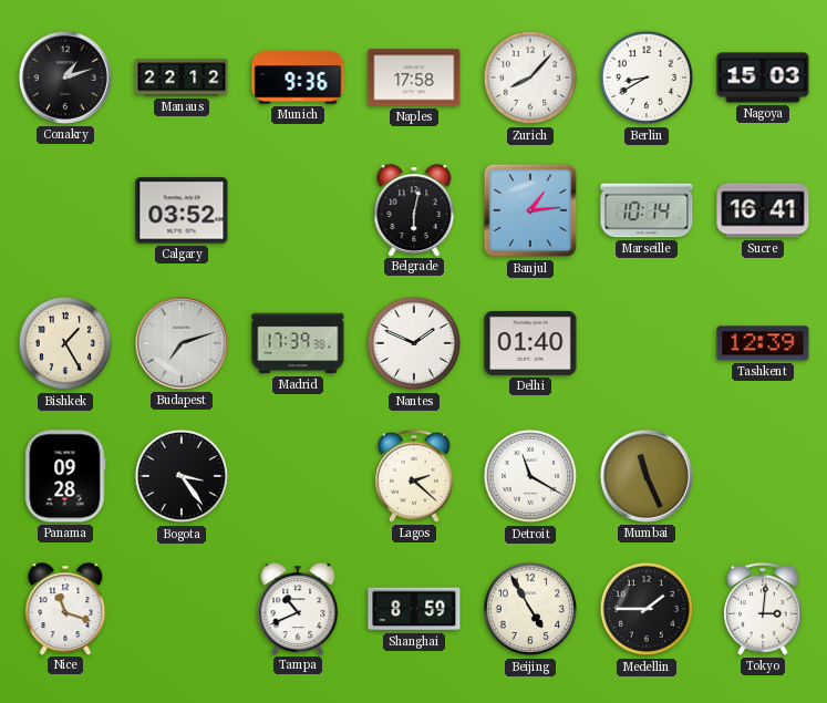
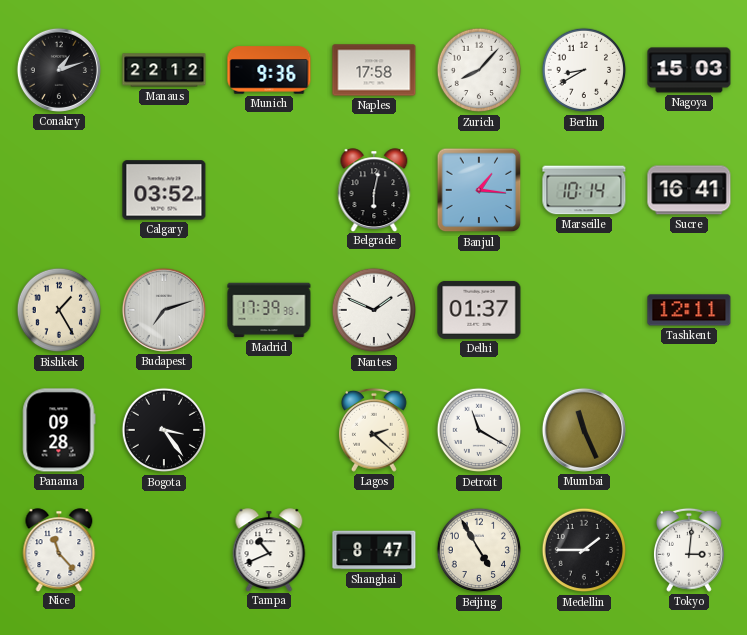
Banjul: 1:14 -> 1:16
Delhi: 01:40 -> 01:37
Tashkent: 12:39 -> 12:11
Nice: 11:18 -> 11:23
Shanghai: 8:59 -> 8:47
